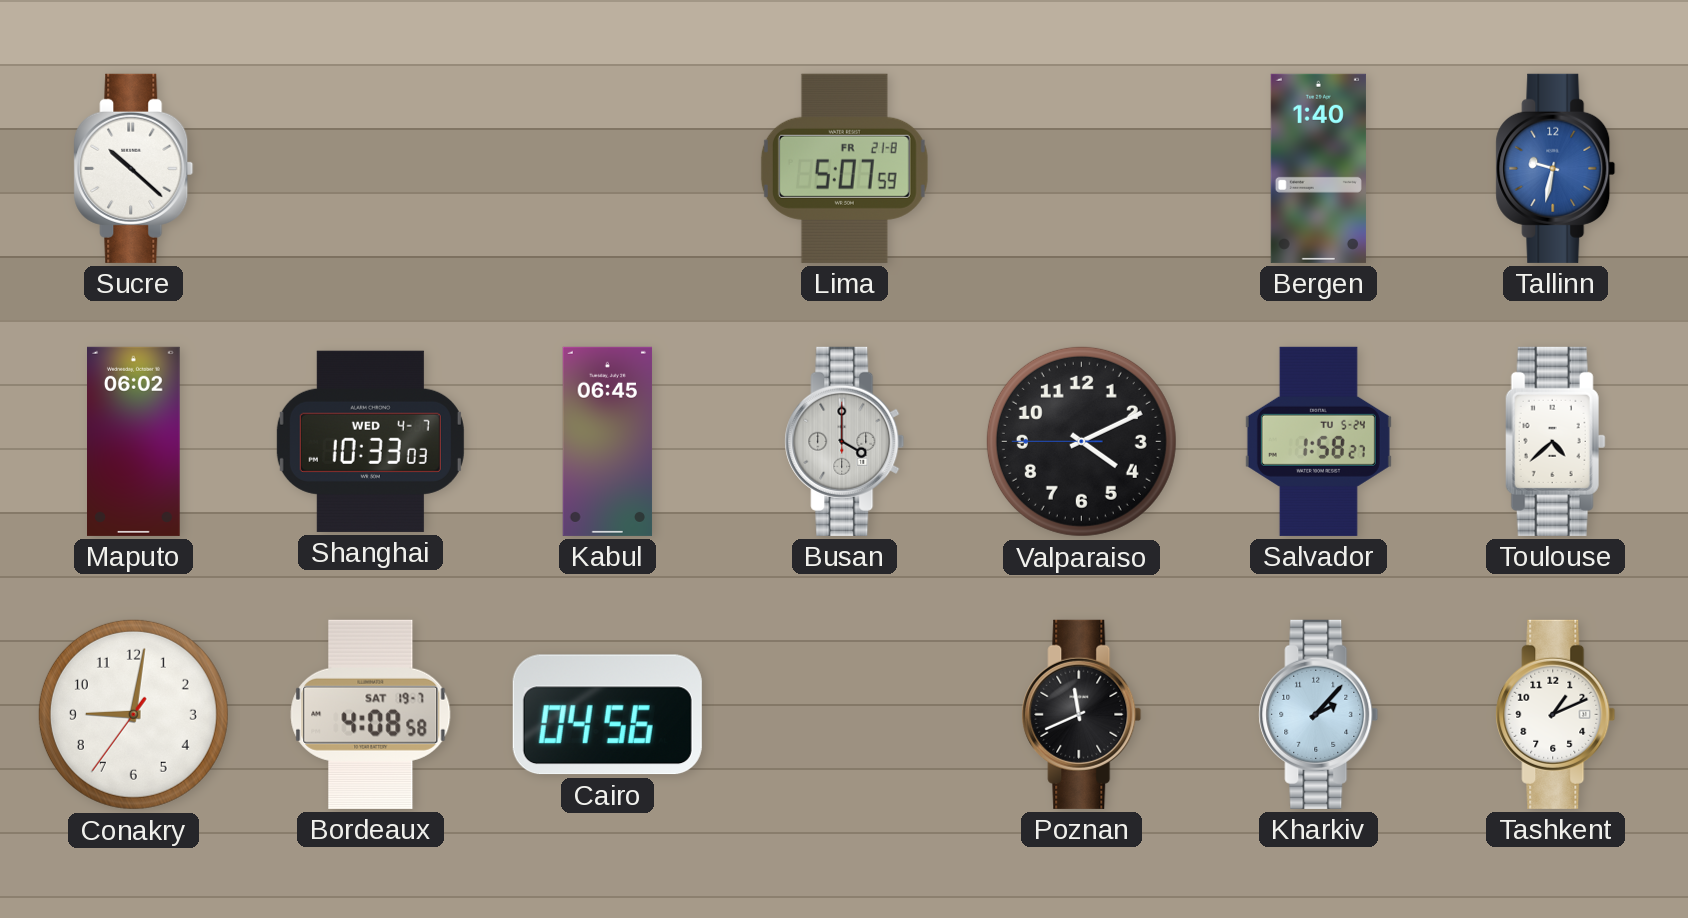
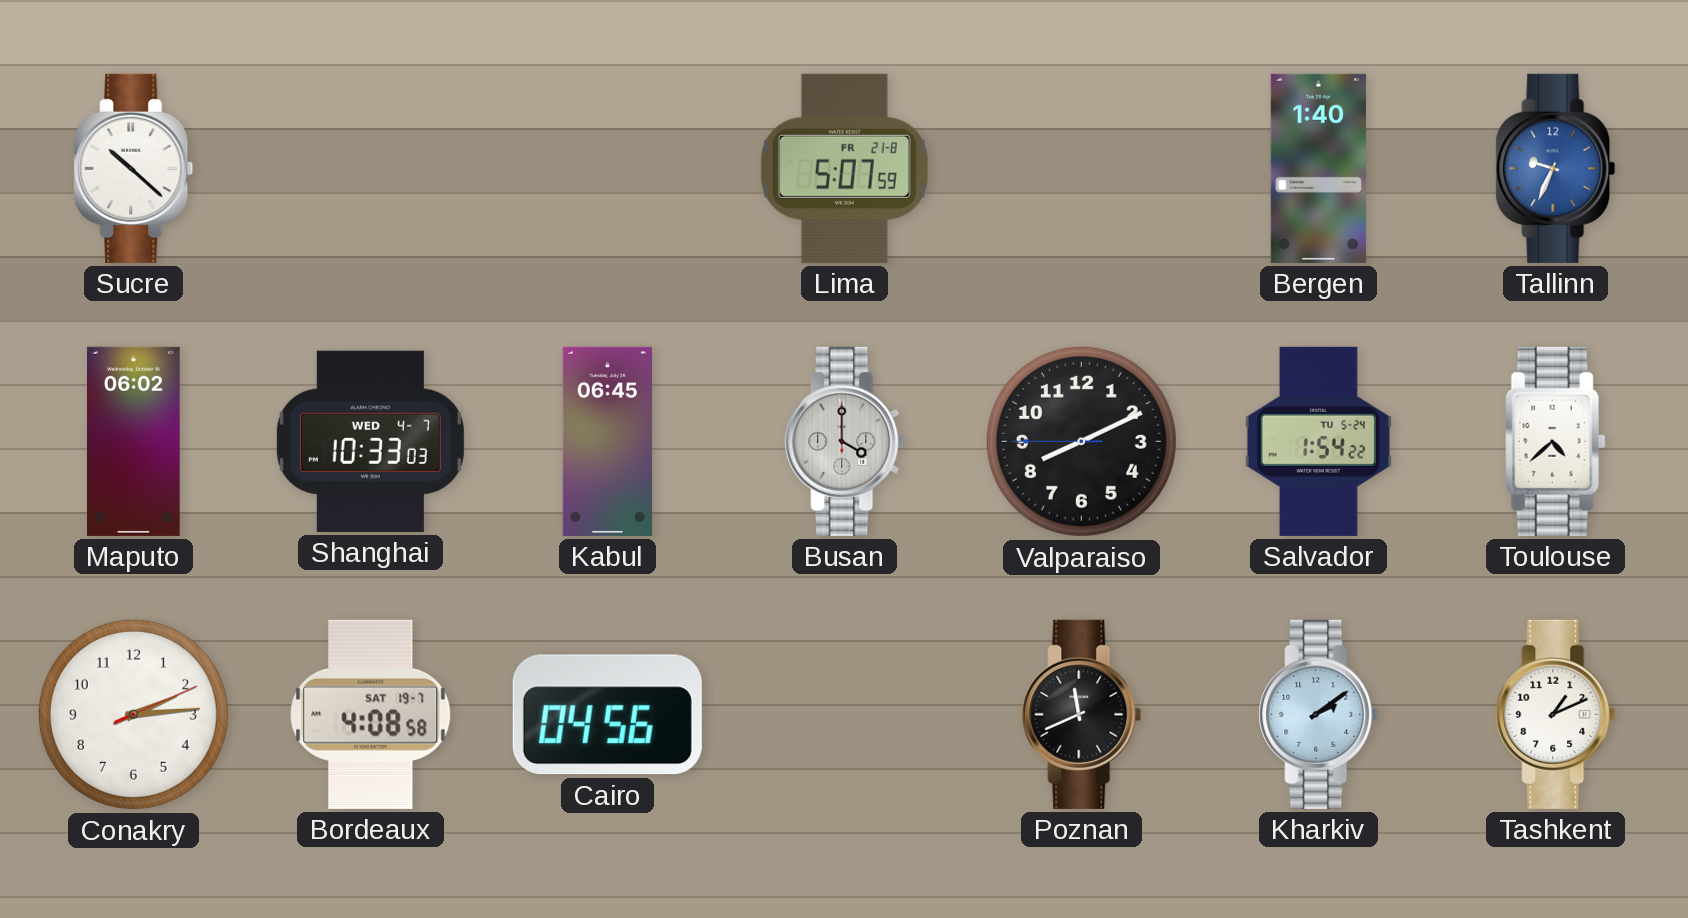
Tallinn: 9:32 -> 9:34
Valparaiso: 4:10 -> 8:10
Salvador: 1:58 -> 1:54
Conakry: 9:01 -> 2:14
Kharkiv: 2:07 -> 2:09
